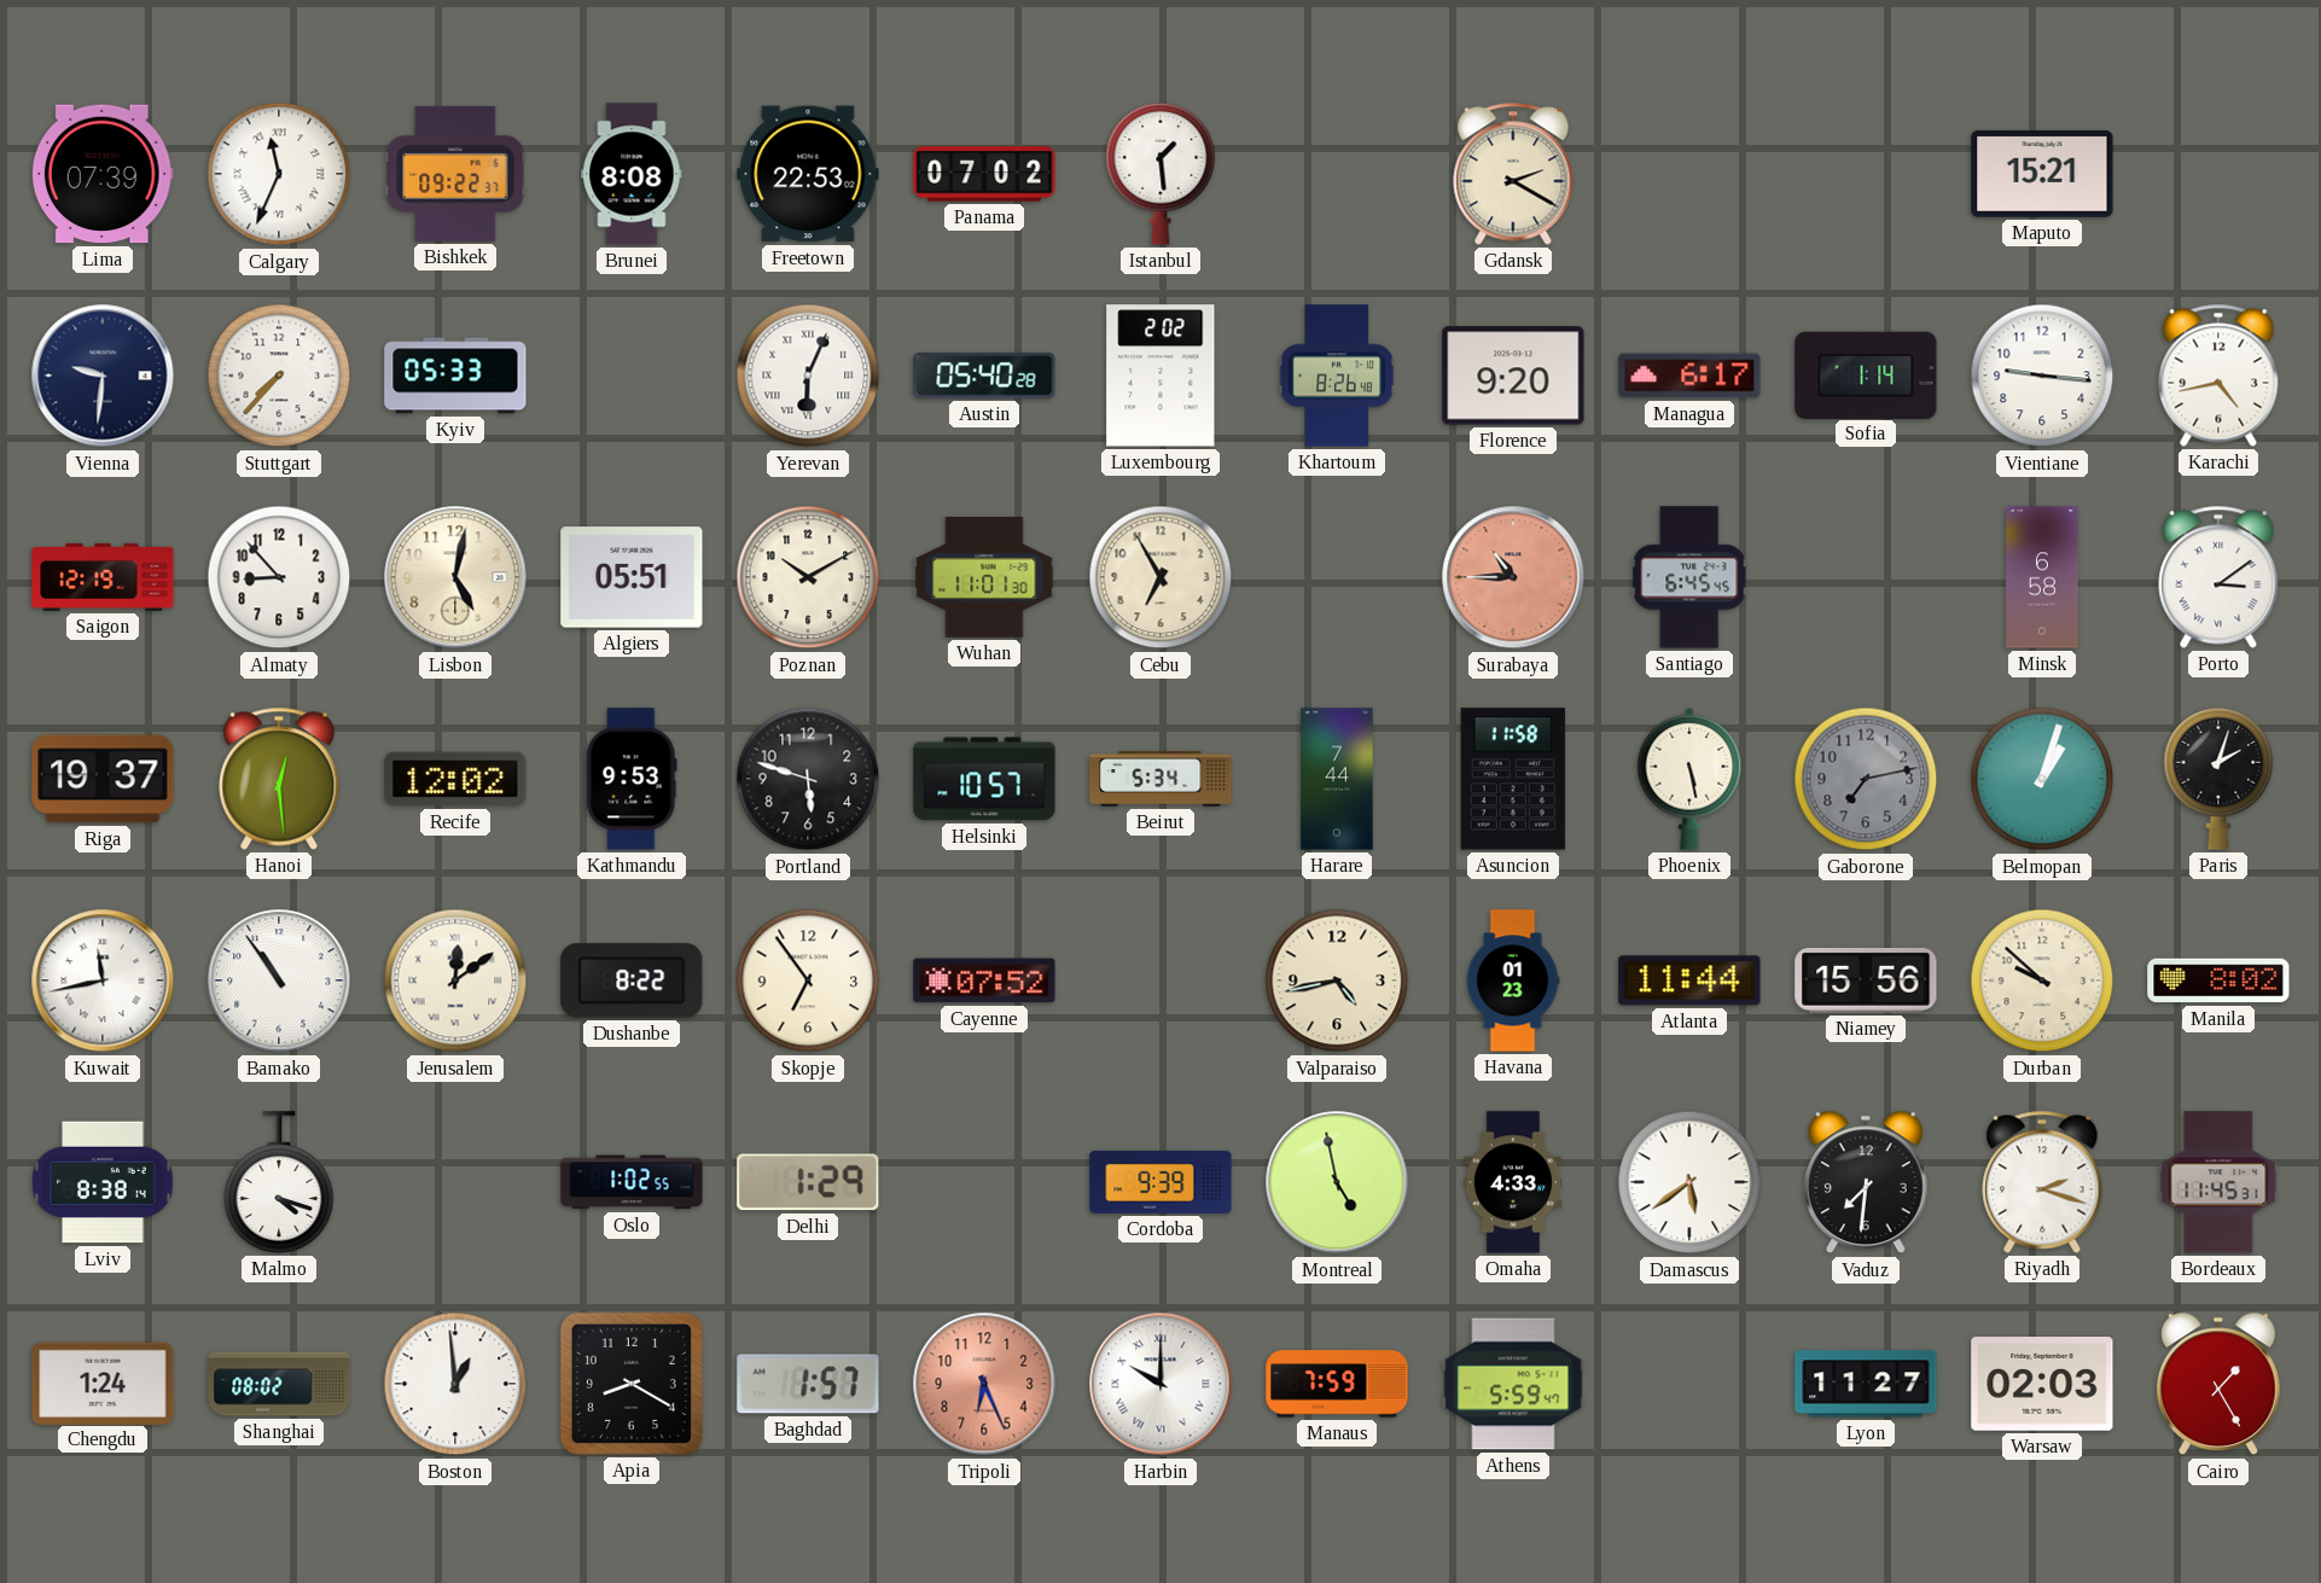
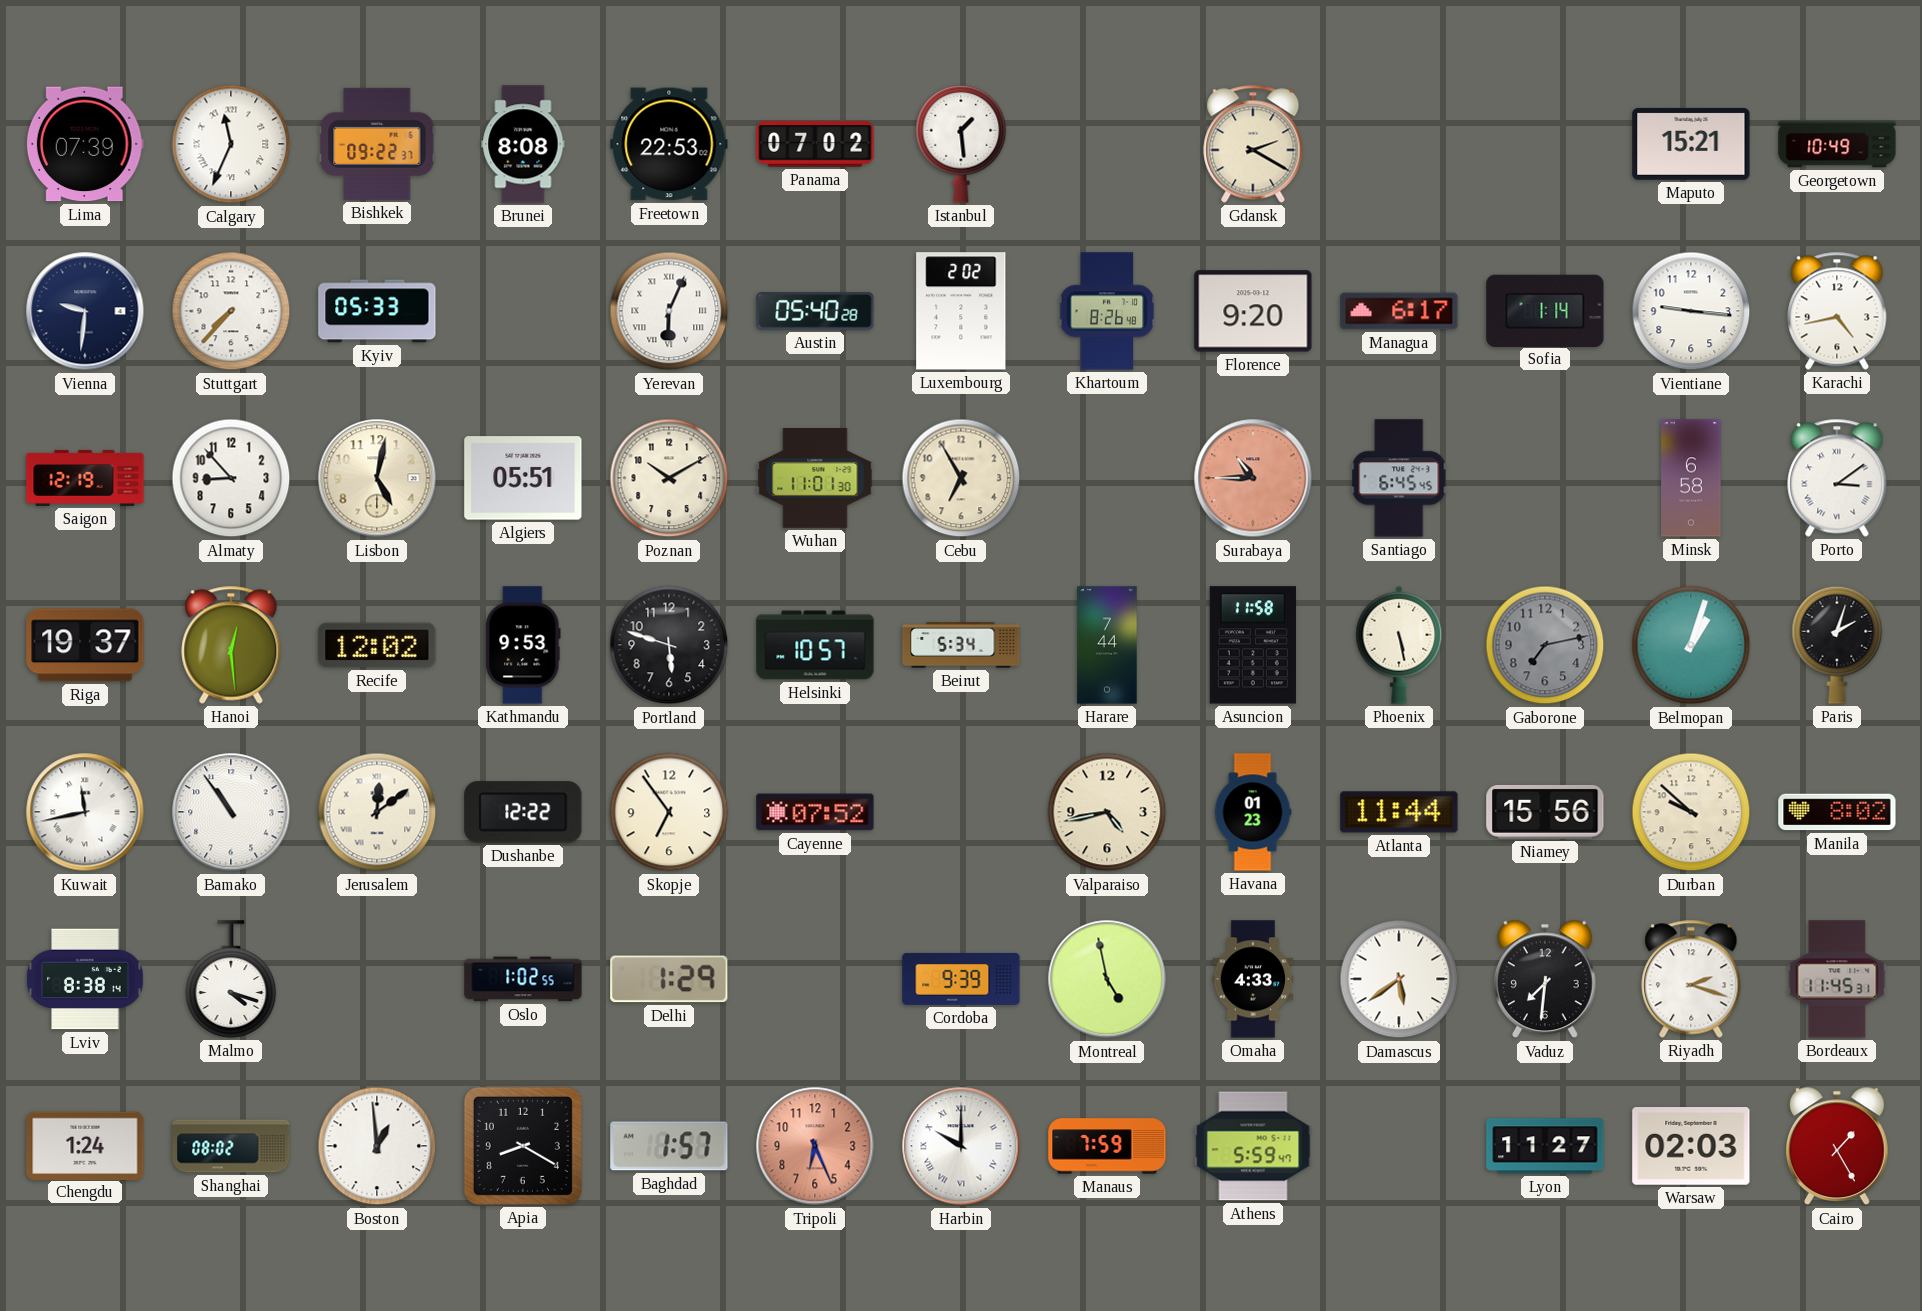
Georgetown: none -> 10:49
Dushanbe: 8:22 -> 12:22
